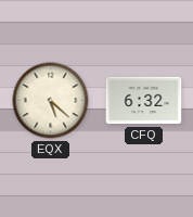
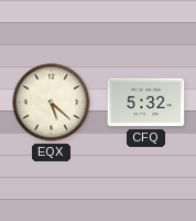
CFQ: 6:32 -> 5:32
